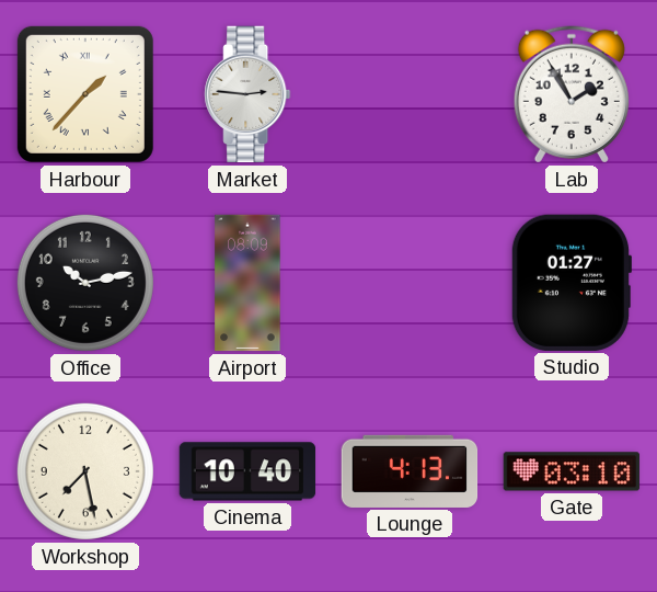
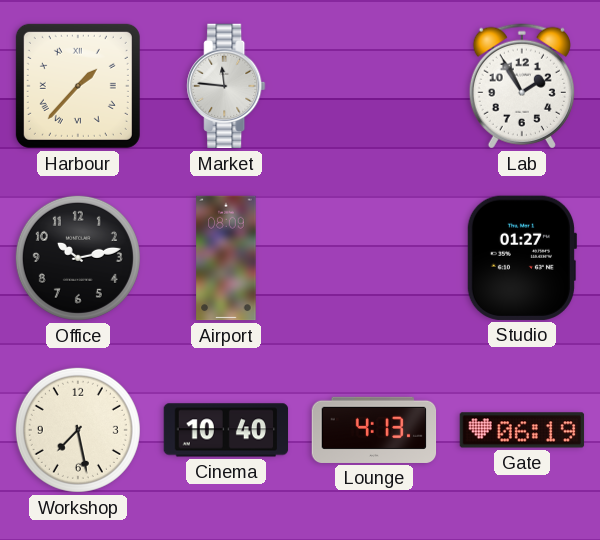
Market: 2:46 -> 11:46
Gate: 03:10 -> 06:19
